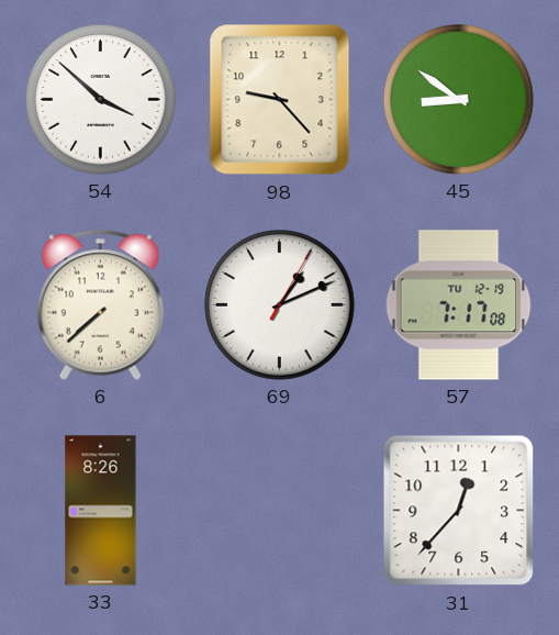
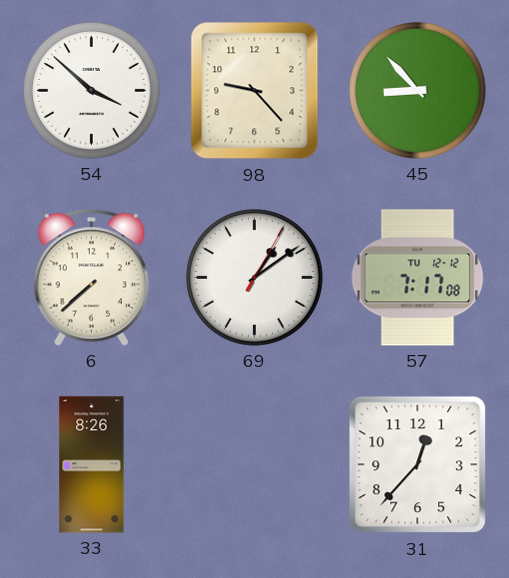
45: 8:51 -> 8:53
69: 1:11 -> 1:09
57 date: TU 12-19 -> TU 12-12
